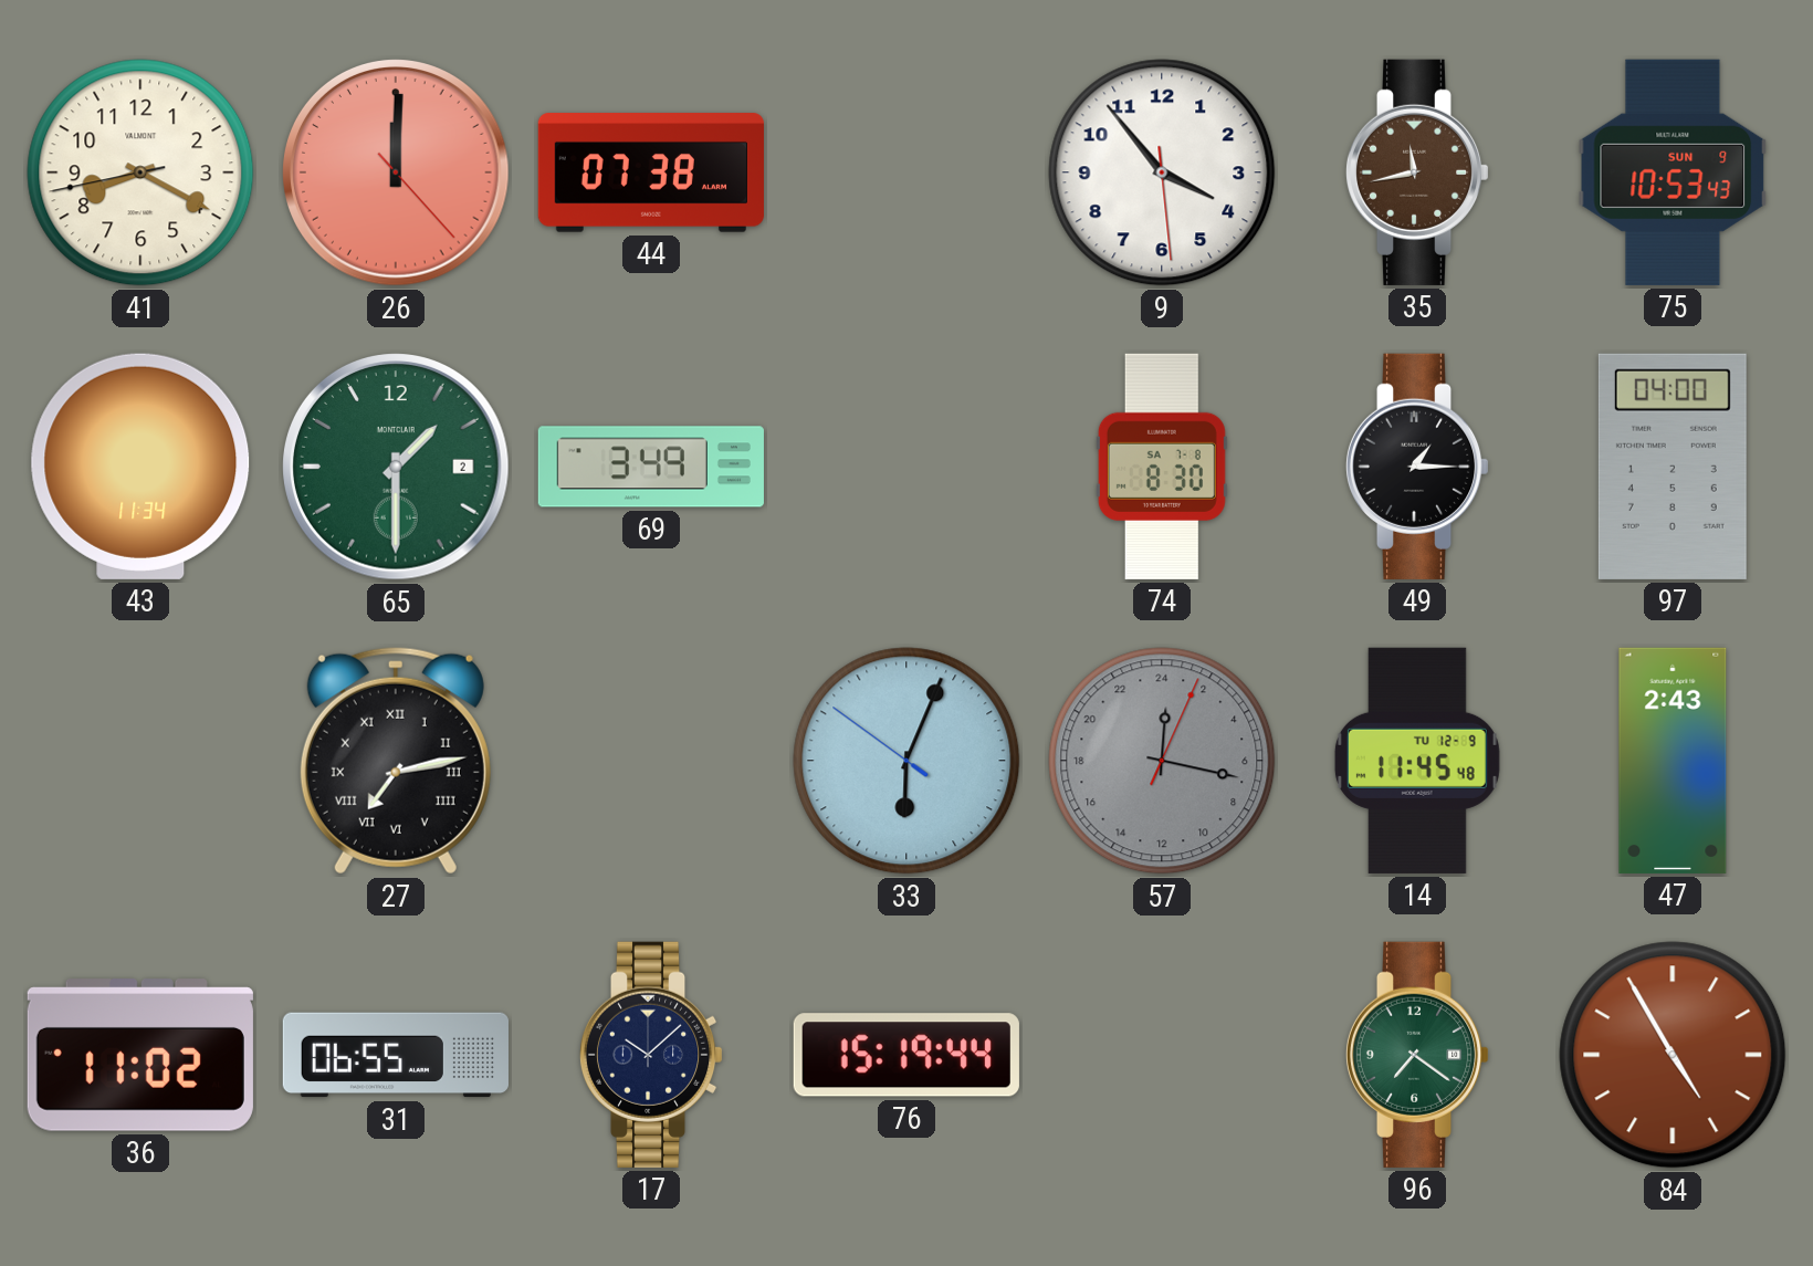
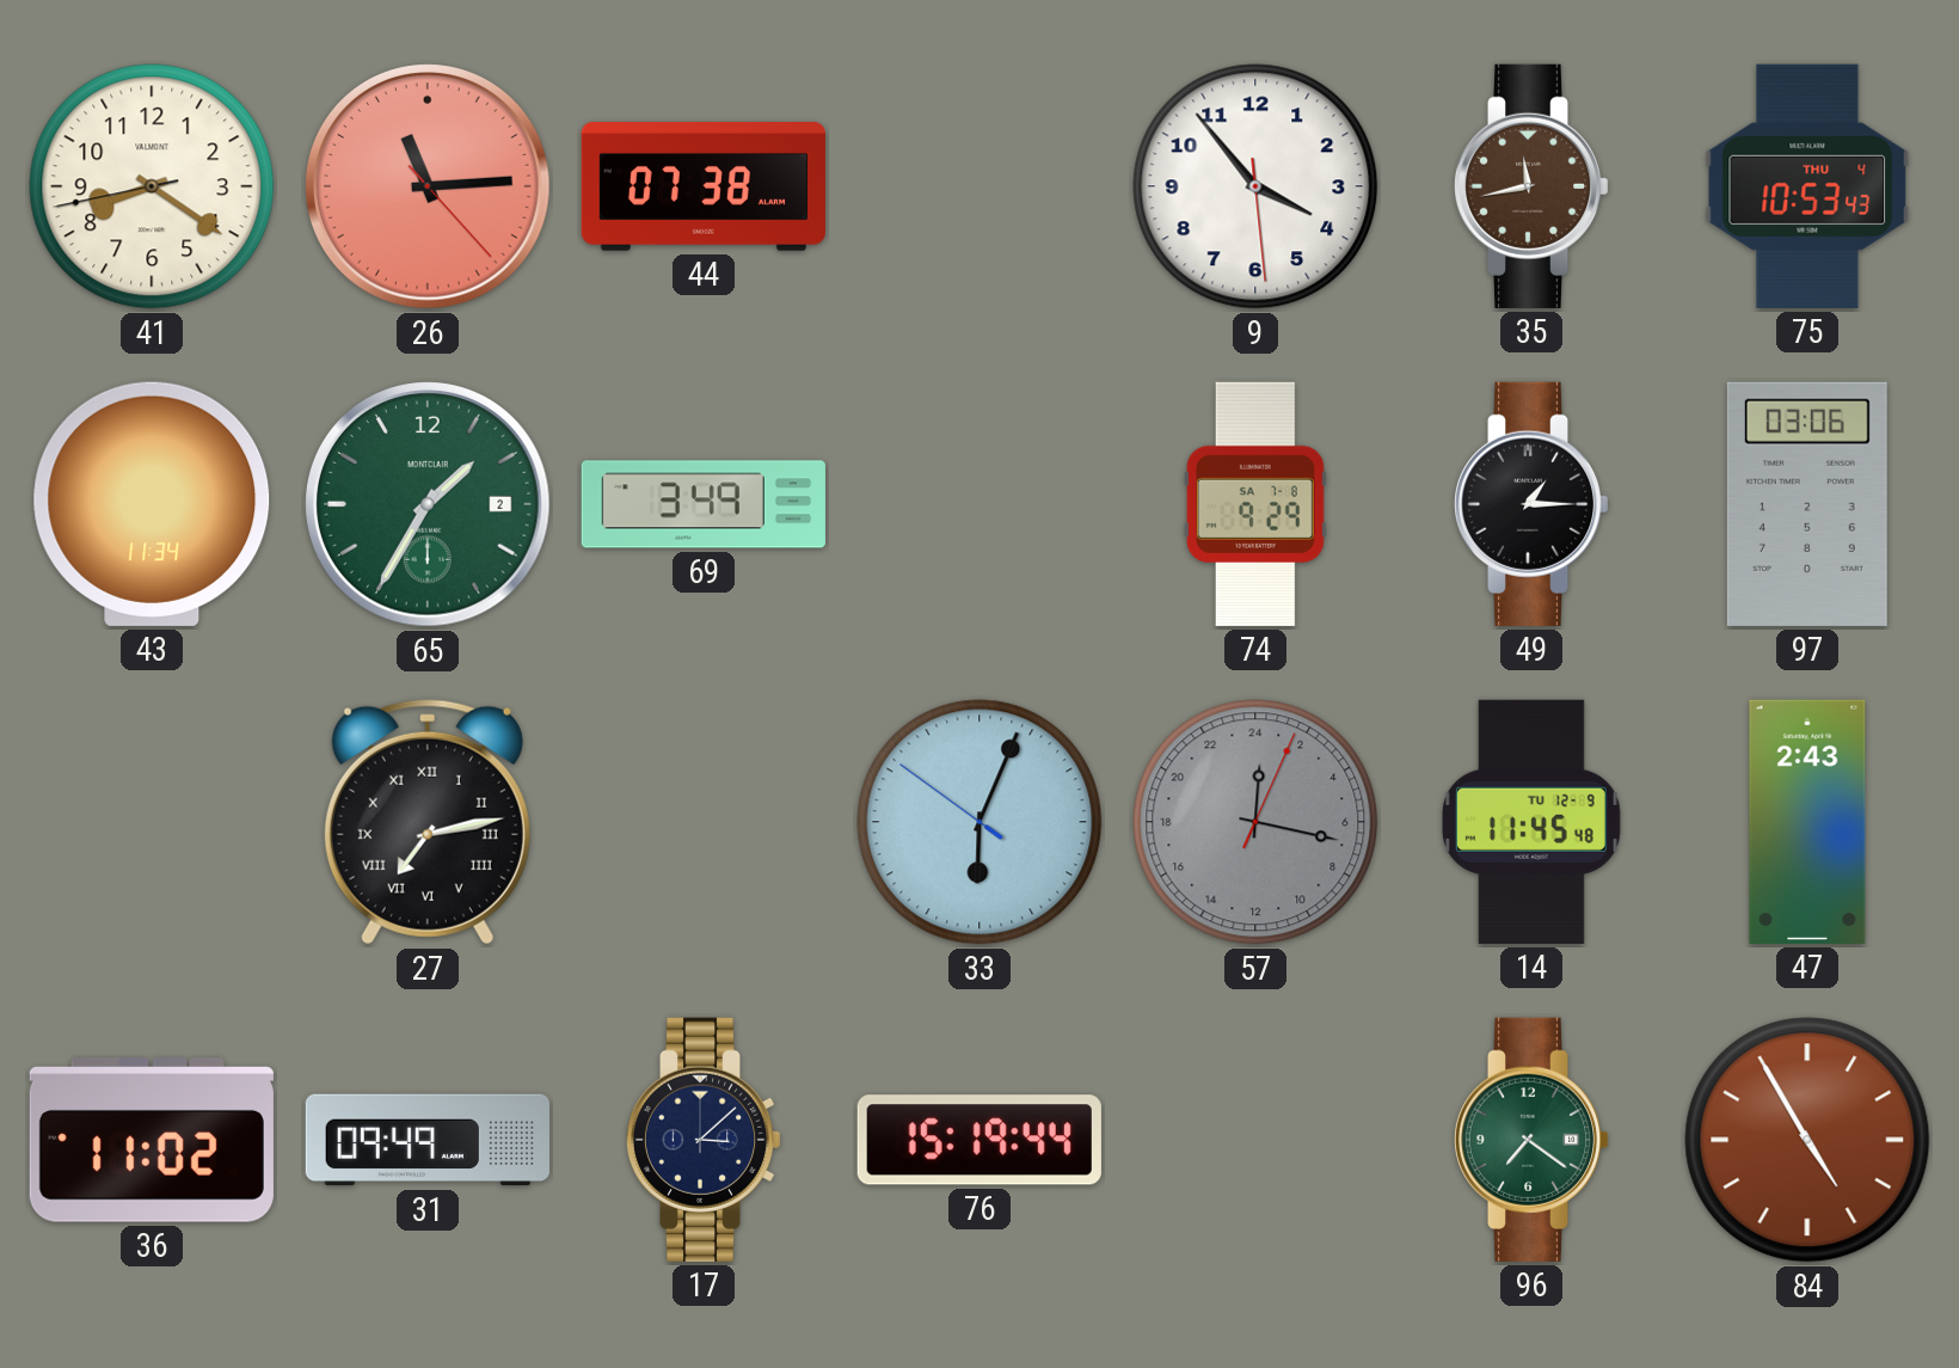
41: 8:19 -> 8:20
26: 12:00 -> 11:14
75 date: SUN 9 -> THU 4
65: 1:30 -> 1:35
74: 8:30 -> 9:29
97: 04:00 -> 03:06
31: 06:55 -> 09:49
17: 10:08 -> 3:08
